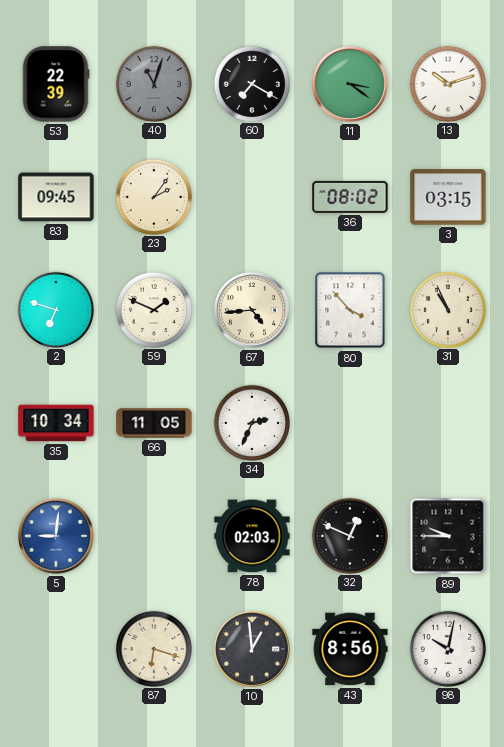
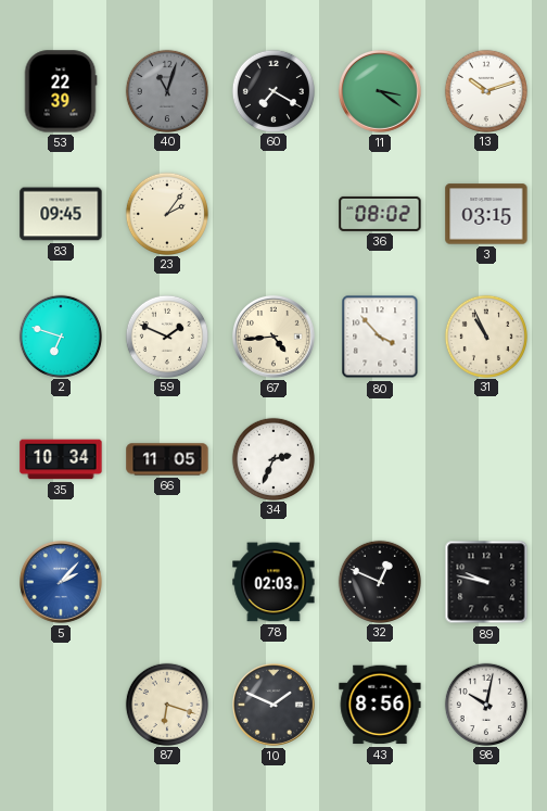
5: 9:01 -> 2:07
89: 9:45 -> 9:47
10: 12:59 -> 1:49
